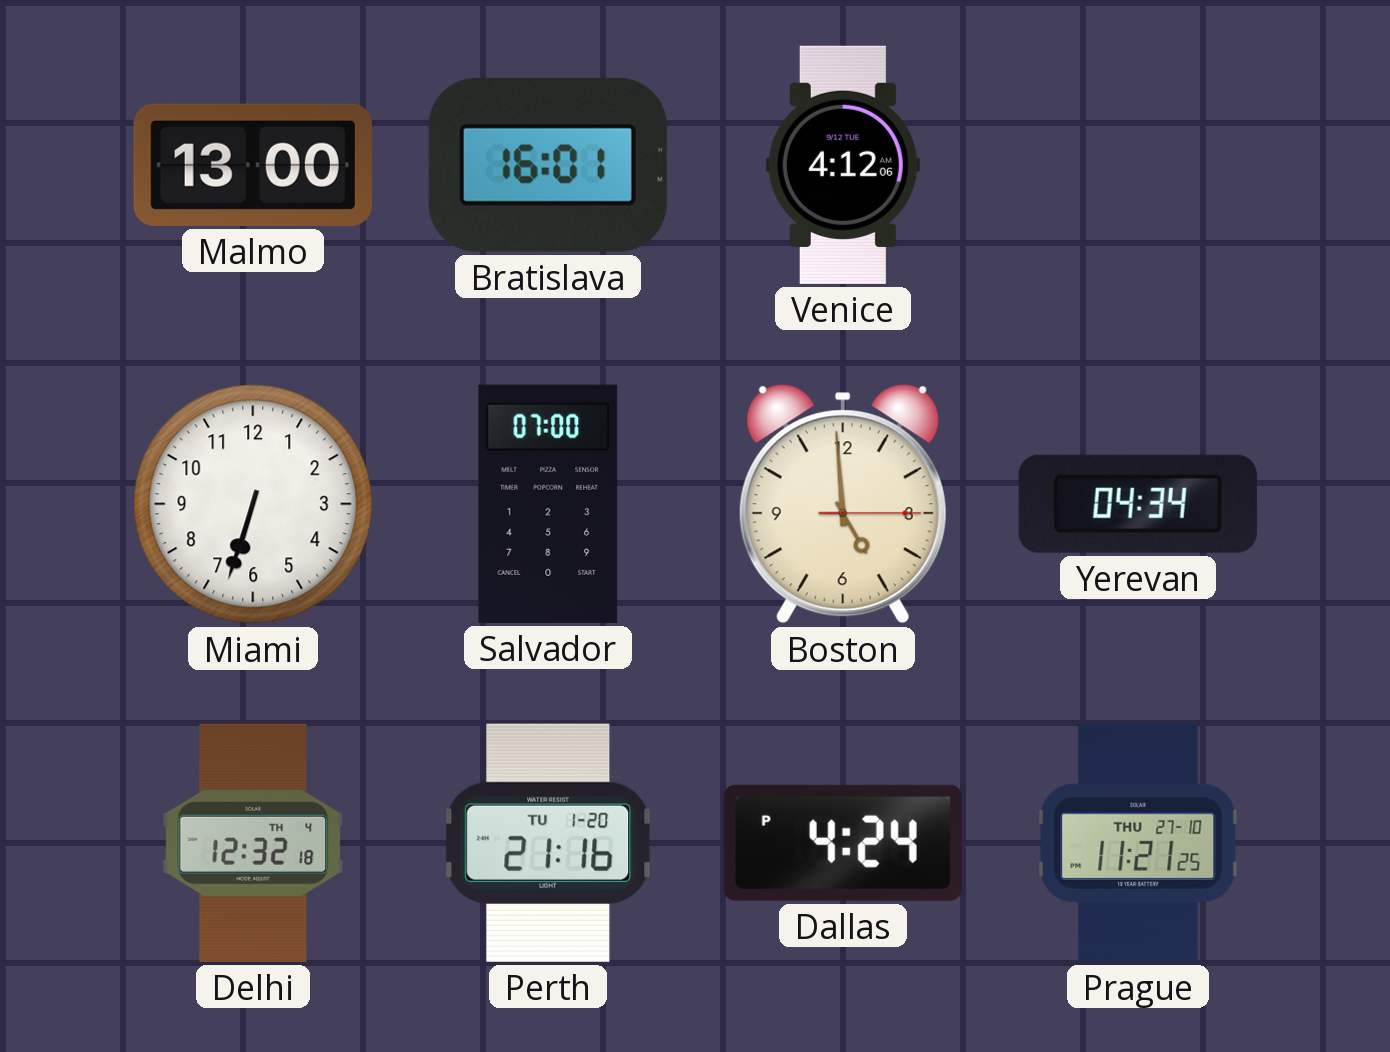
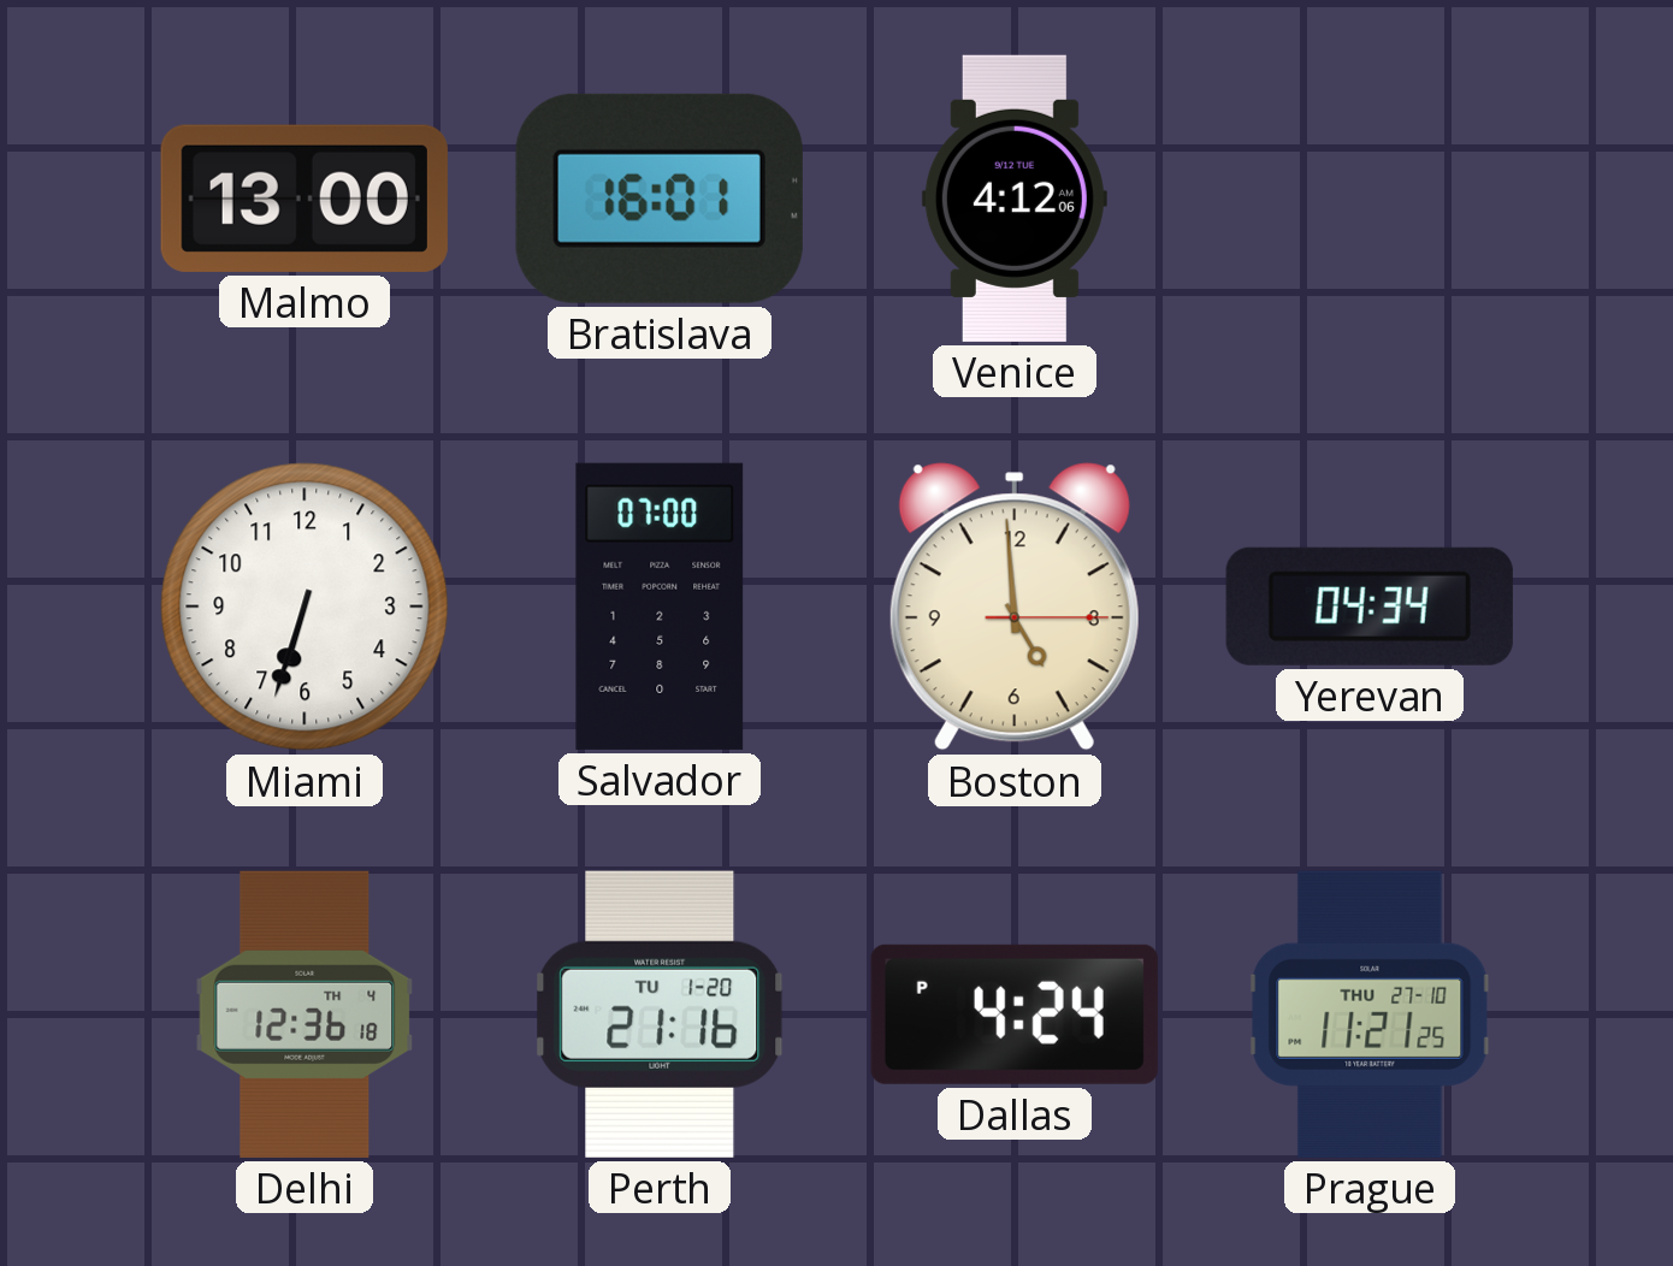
Delhi: 12:32 -> 12:36
